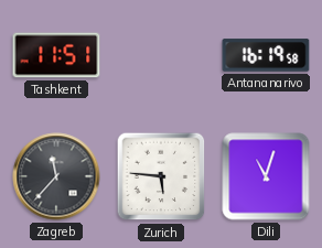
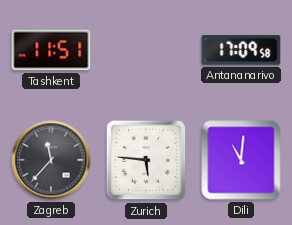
Antananarivo: 16:19 -> 17:09
Dili: 11:03 -> 11:01
